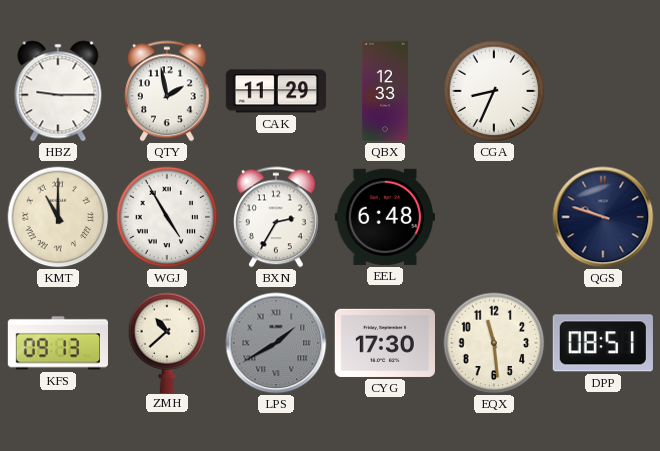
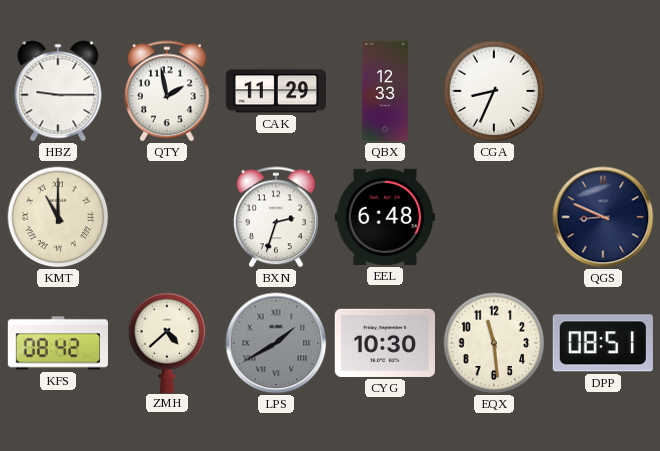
WGJ: 4:55 -> none
BXN: 2:35 -> 2:33
QGS: 9:48 -> 8:49
KFS: 09:13 -> 08:42
ZMH: 10:38 -> 4:38
CYG: 17:30 -> 10:30
